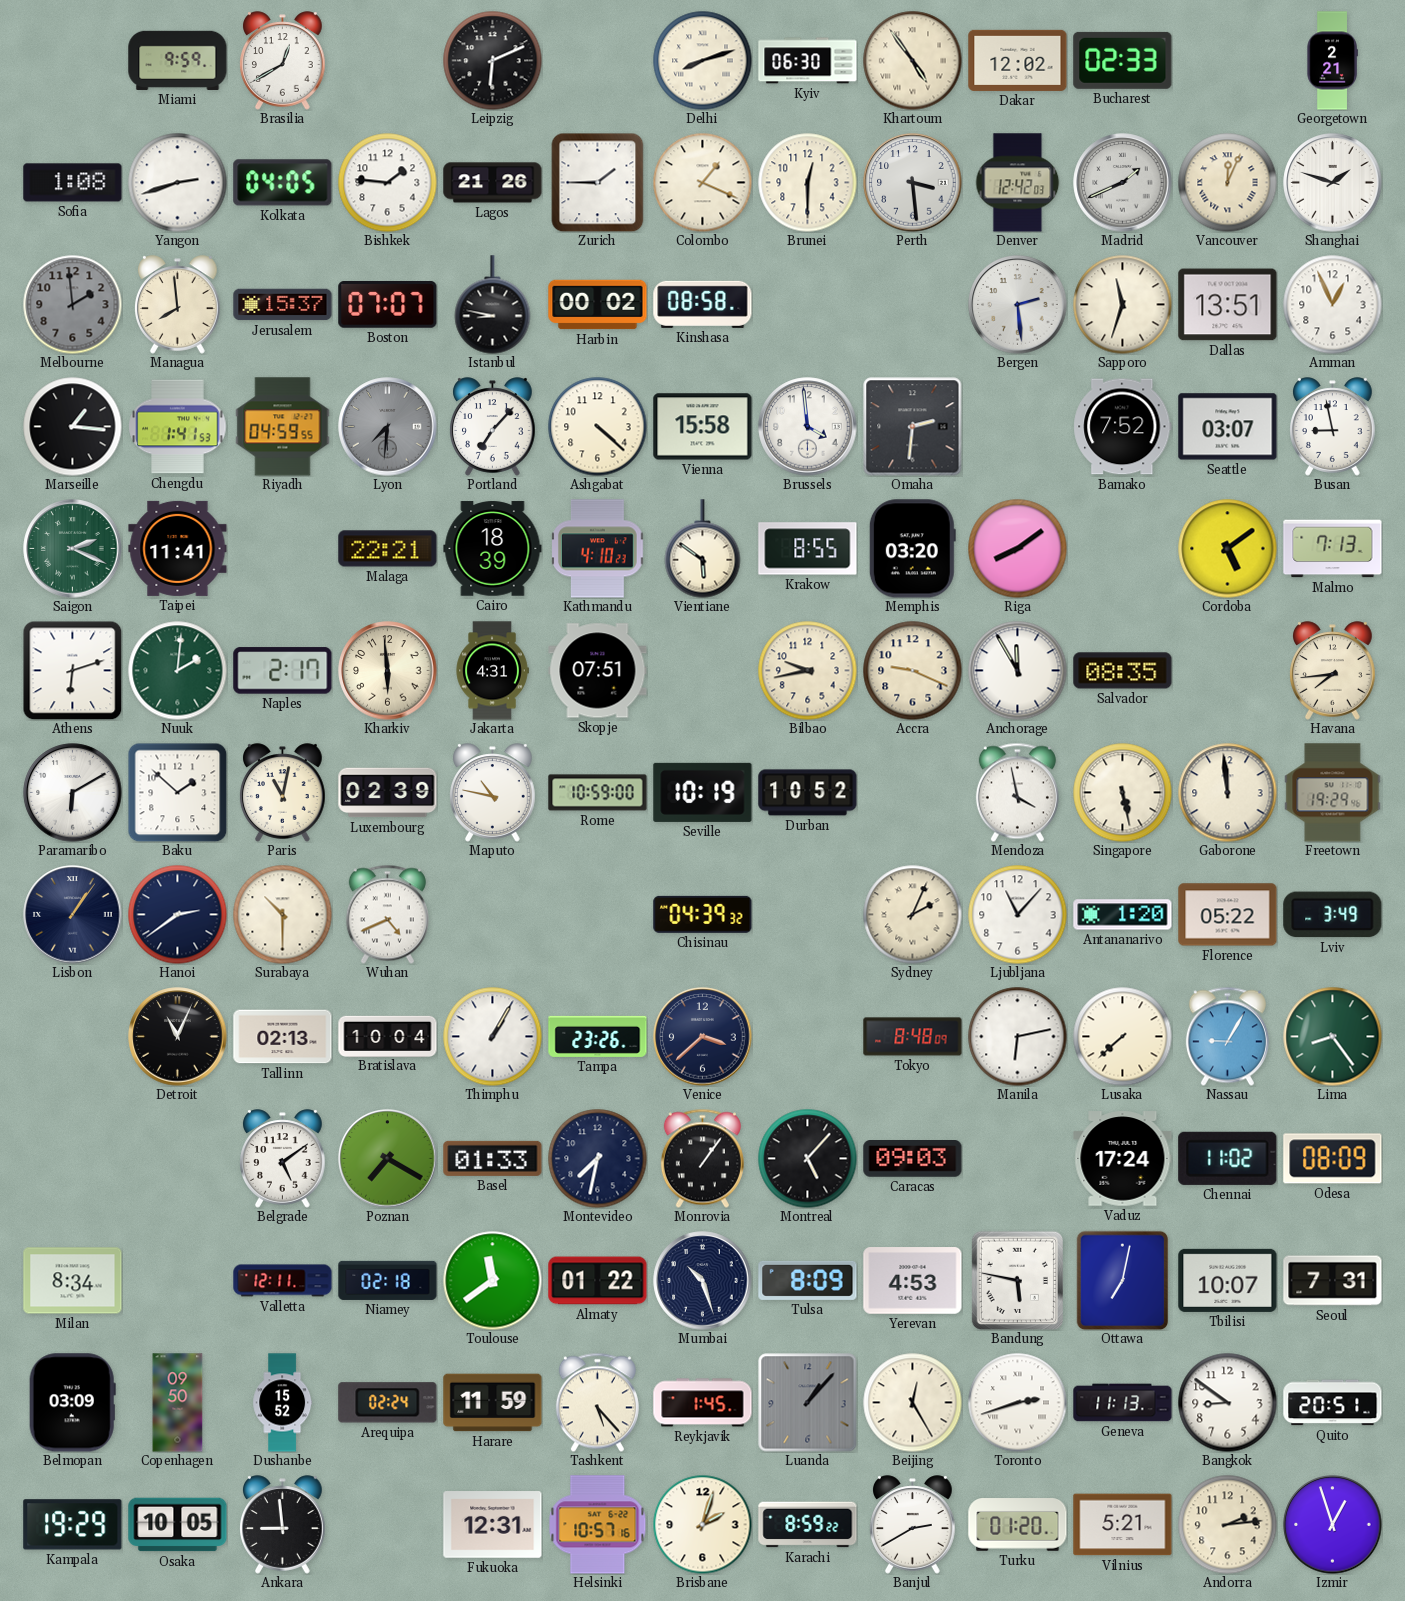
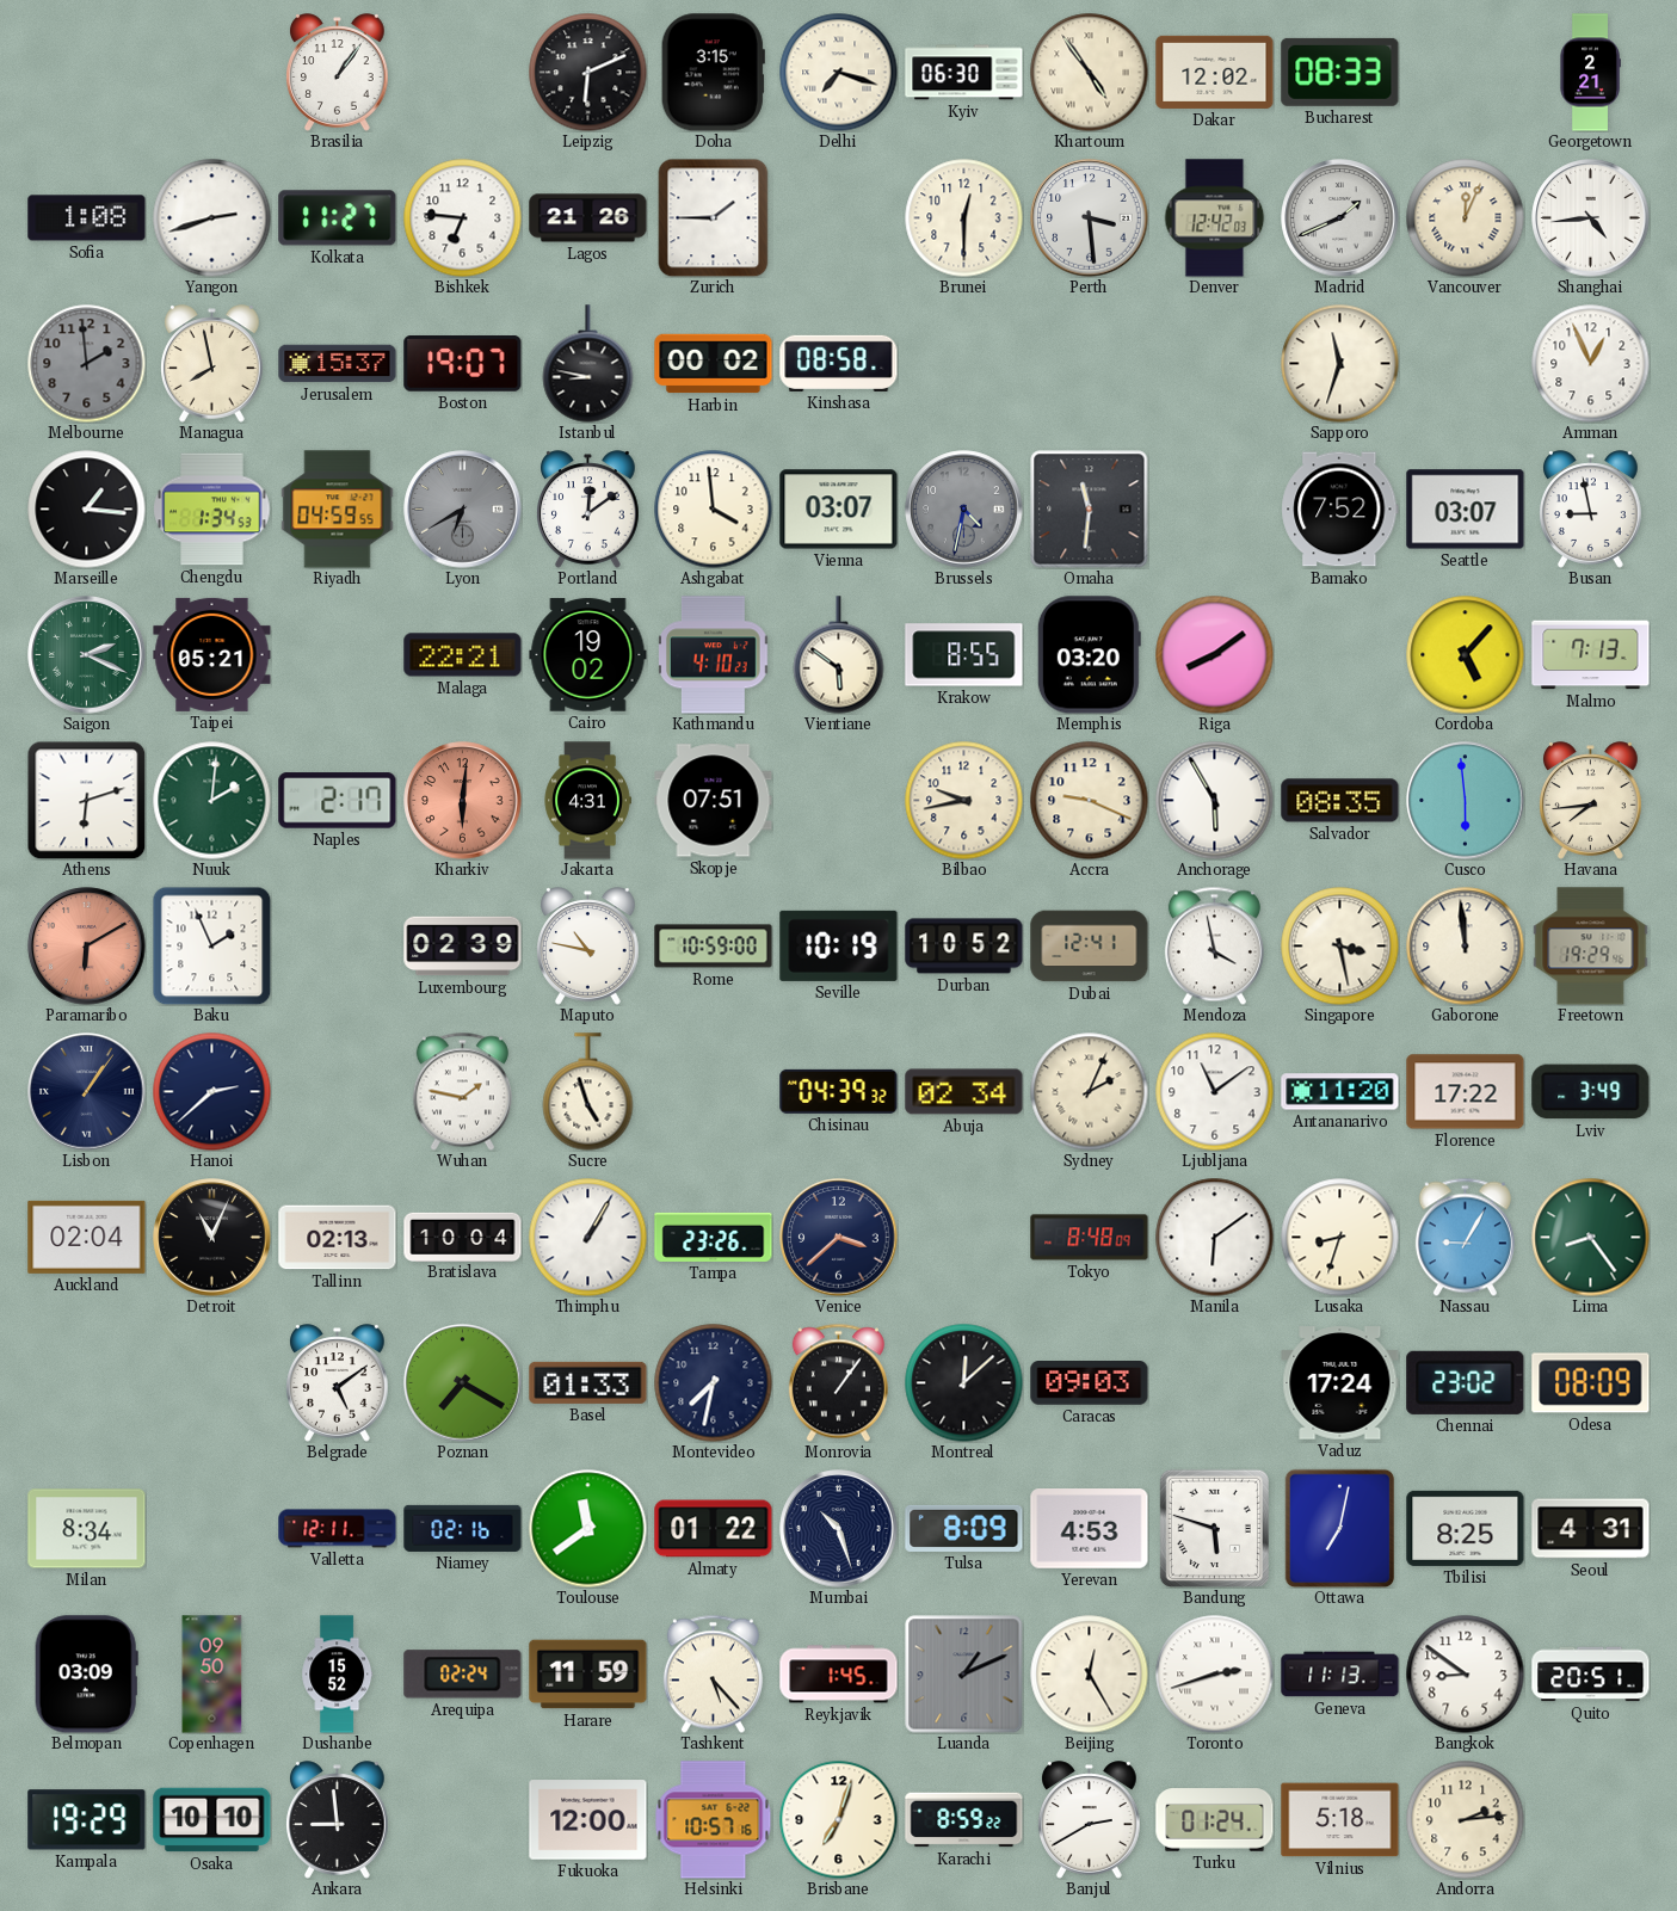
Miami: 9:59 -> none
Brasilia: 12:40 -> 1:06
Doha: none -> 3:15
Delhi: 8:12 -> 7:18
Bucharest: 02:33 -> 08:33
Kolkata: 04:05 -> 11:27
Bishkek: 1:46 -> 6:46
Colombo: 1:19 -> none
Shanghai: 1:48 -> 4:44
Managua: 7:59 -> 7:58
Boston: 07:07 -> 19:07
Bergen: 2:29 -> none
Dallas: 13:51 -> none
Chengdu: 1:41 -> 1:34
Lyon: 7:31 -> 6:40
Portland: 7:07 -> 12:09
Ashgabat: 4:22 -> 3:59
Vienna: 15:58 -> 03:07
Brussels: 3:59 -> 4:32
Brussels dial: white -> grey
Omaha: 2:31 -> 11:31
Taipei: 11:41 -> 05:21
Cairo: 18:39 -> 19:02
Cordoba: 5:09 -> 5:07
Kharkiv: 5:59 -> 6:01
Kharkiv dial: cream -> salmon
Anchorage: 11:55 -> 5:55
Cusco: none -> 5:59
Paramaribo dial: white -> salmon
Baku: 1:52 -> 1:56
Paris: 11:02 -> none
Dubai: none -> 12:41
Singapore: 5:28 -> 3:28
Hanoi: 2:39 -> 2:38
Surabaya: 10:30 -> none
Wuhan: 4:41 -> 1:47
Sucre: none -> 4:57
Abuja: none -> 02:34
Ljubljana: 11:07 -> 11:09
Antananarivo: 1:20 -> 11:20
Florence: 05:22 -> 17:22
Auckland: none -> 02:04
Manila: 6:13 -> 6:09
Lusaka: 7:38 -> 8:33
Montreal: 5:07 -> 12:08
Chennai: 11:02 -> 23:02
Niamey: 02:18 -> 02:16
Bandung: 5:47 -> 5:48
Tbilisi: 10:07 -> 8:25
Seoul: 7:31 -> 4:31
Luanda: 1:07 -> 1:11
Osaka: 10:05 -> 10:10
Fukuoka: 12:31 -> 12:00
Brisbane: 2:03 -> 7:03
Turku: 01:20 -> 01:24
Vilnius: 5:21 -> 5:18
Izmir: 12:57 -> none
